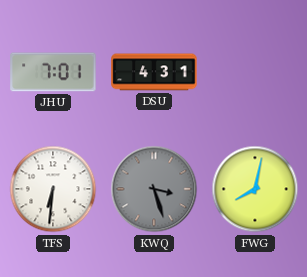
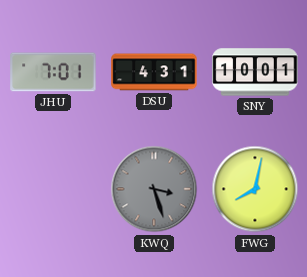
SNY: none -> 10:01
TFS: 6:31 -> none
